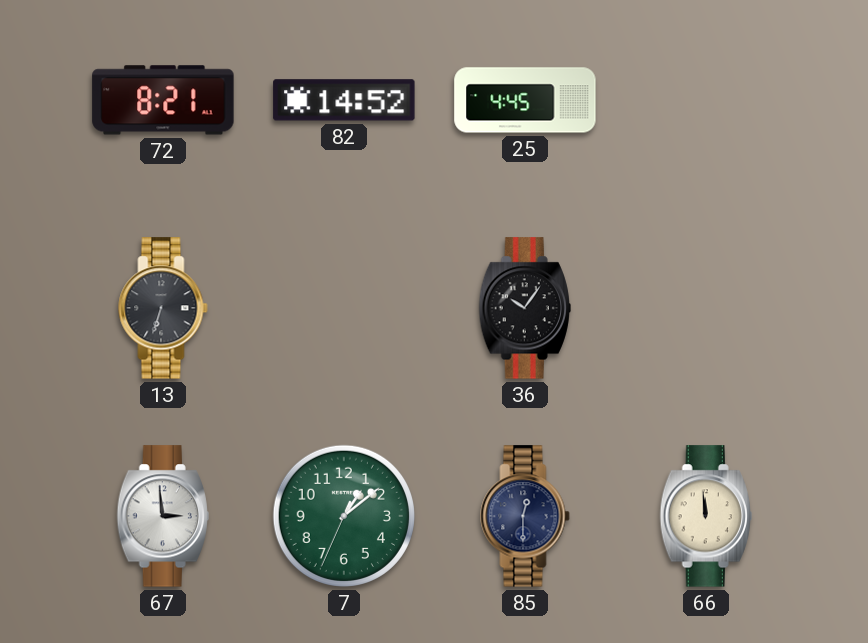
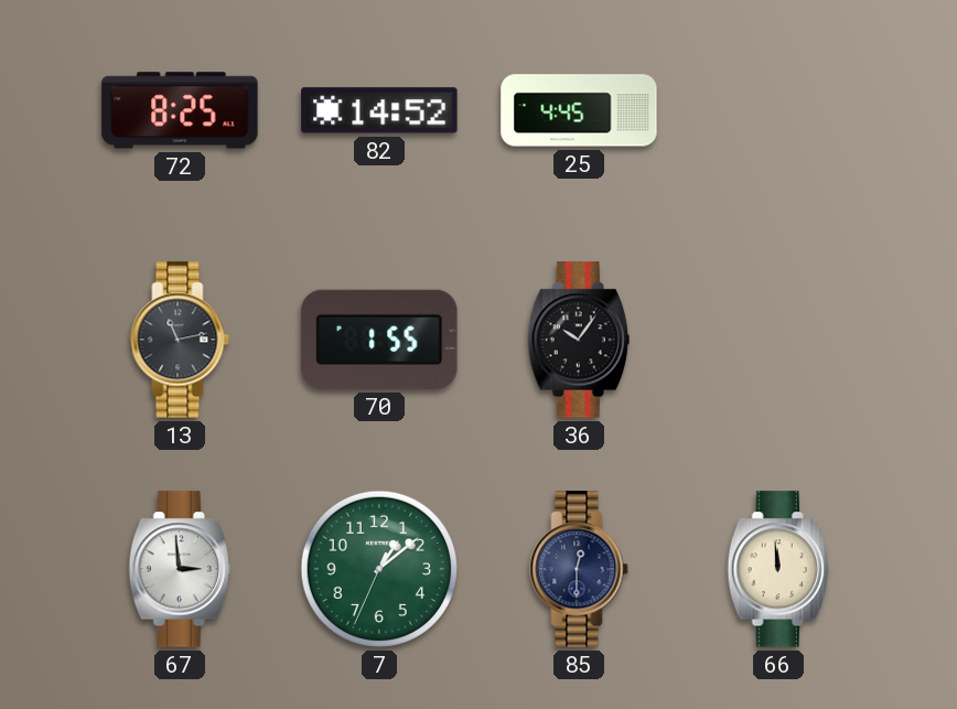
72: 8:21 -> 8:25
13: 6:33 -> 11:13
70: none -> 1:55
